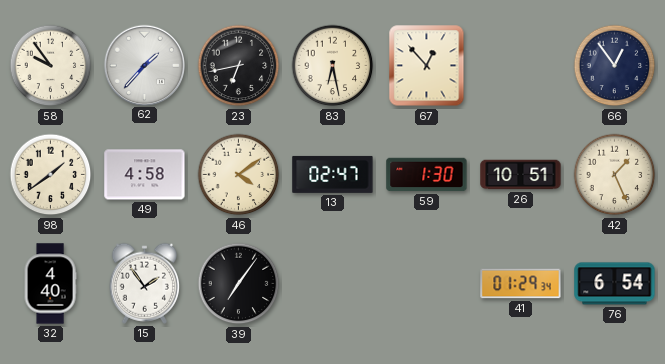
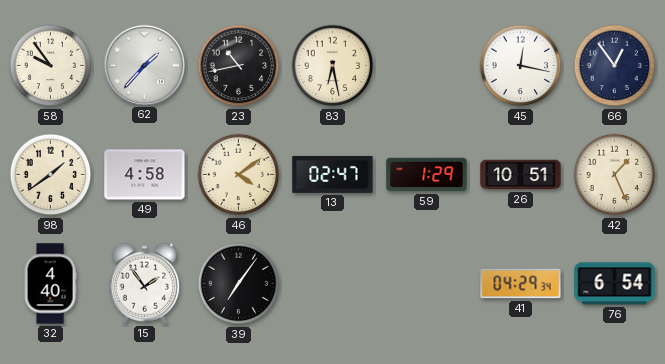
23: 6:43 -> 10:43
67: 12:53 -> none
45: none -> 12:17
59: 1:30 -> 1:29
41: 01:29 -> 04:29
